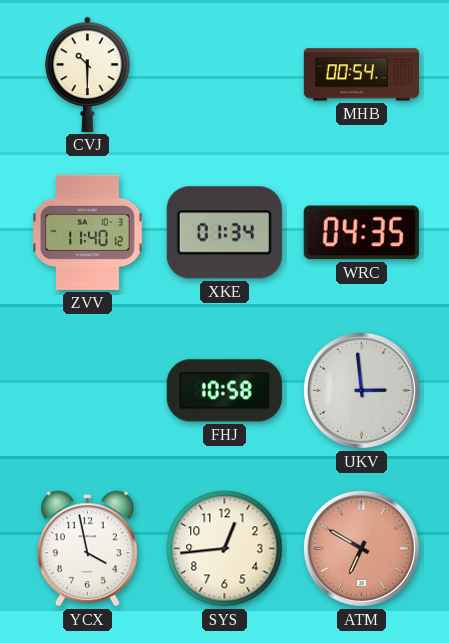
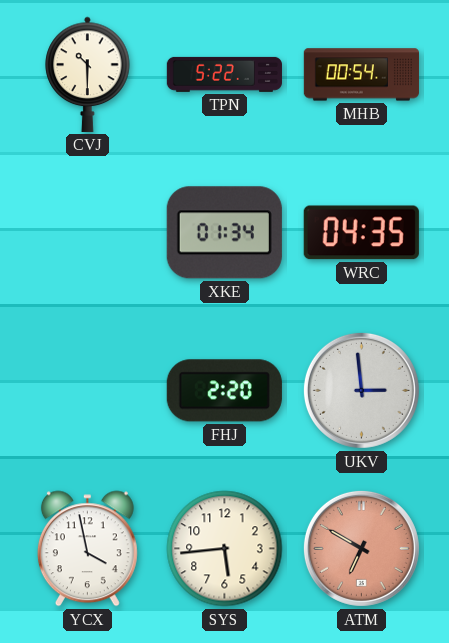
TPN: none -> 5:22
ZVV: 11:40 -> none
FHJ: 10:58 -> 2:20
SYS: 12:44 -> 5:44
